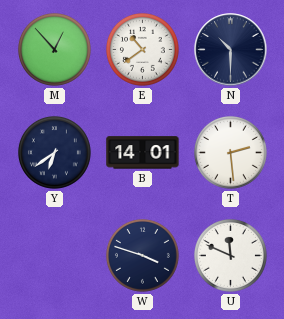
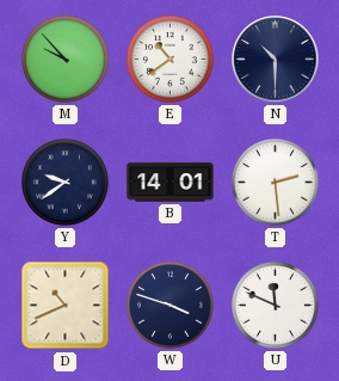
M: 12:53 -> 9:53
Y: 6:39 -> 9:39
D: none -> 10:41
